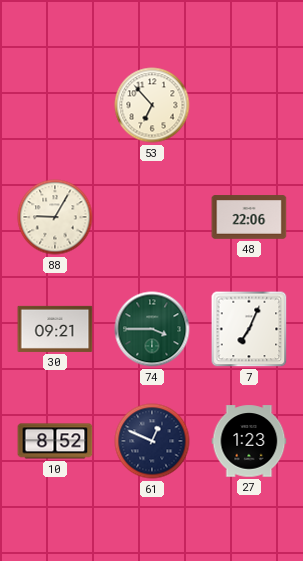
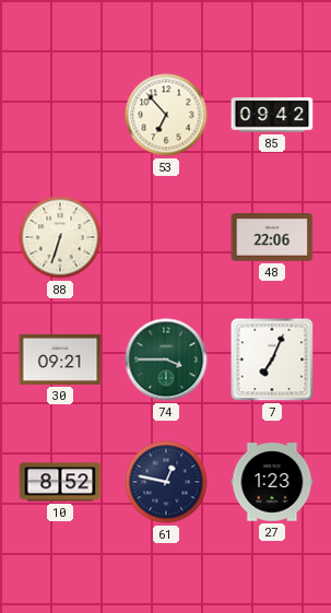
85: none -> 09:42
88: 9:05 -> 6:33
61: 12:49 -> 12:47
